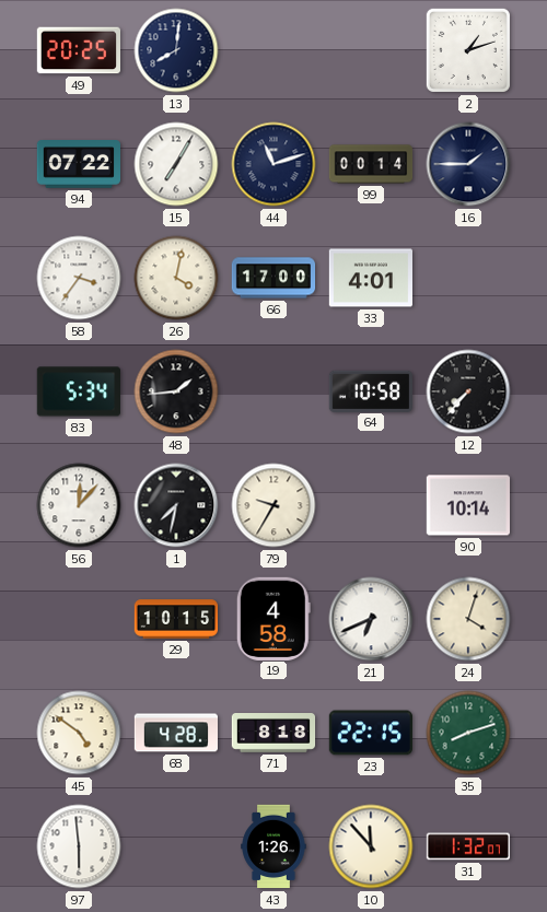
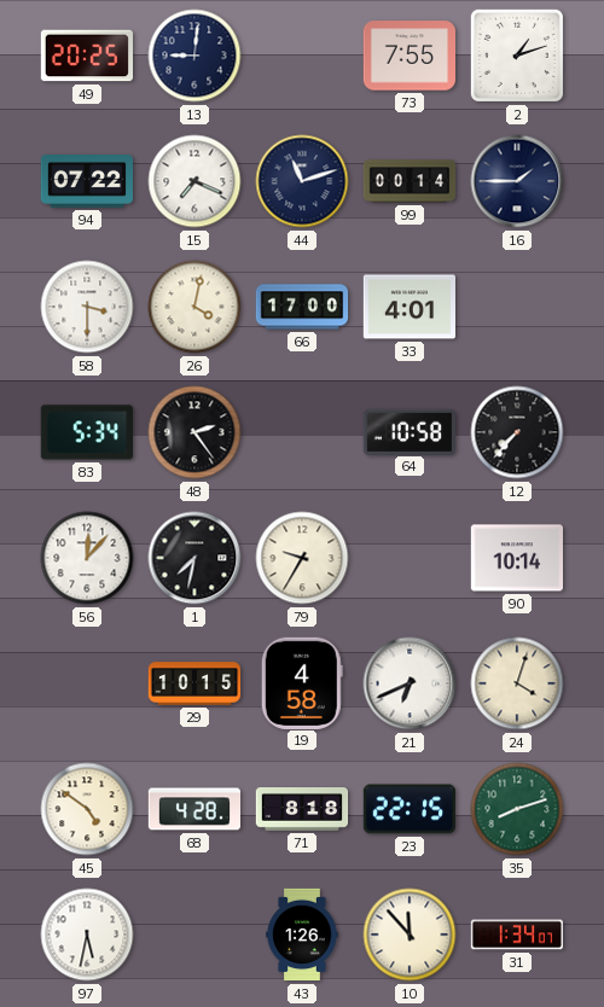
13: 8:01 -> 9:01
73: none -> 7:55
15: 7:05 -> 7:19
58: 3:36 -> 3:30
48: 1:44 -> 2:24
97: 5:59 -> 5:32
31: 1:32 -> 1:34
